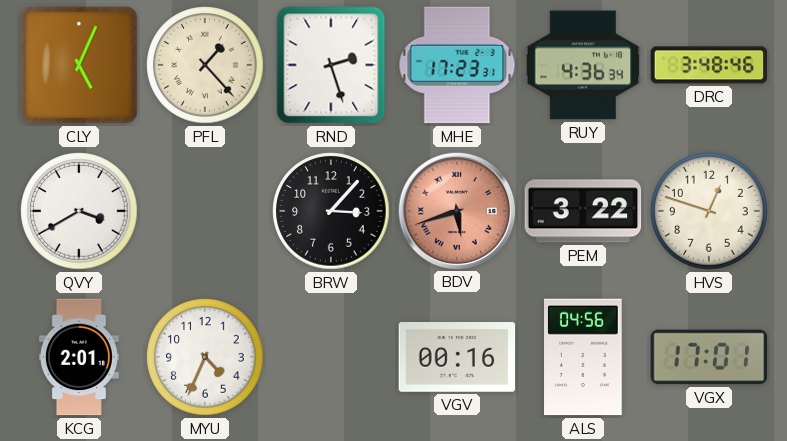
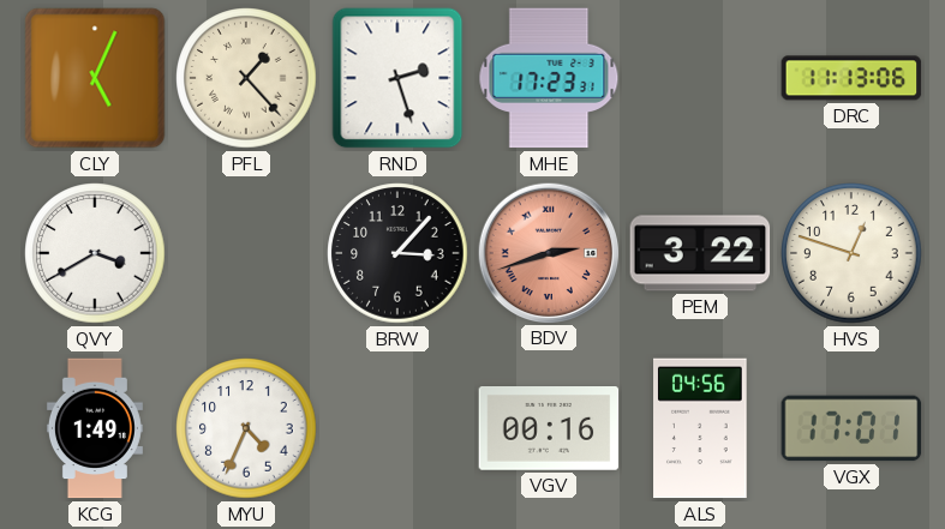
RUY: 4:36 -> none
DRC: 3:48 -> 11:13
BDV: 5:42 -> 2:42
KCG: 2:01 -> 1:49
